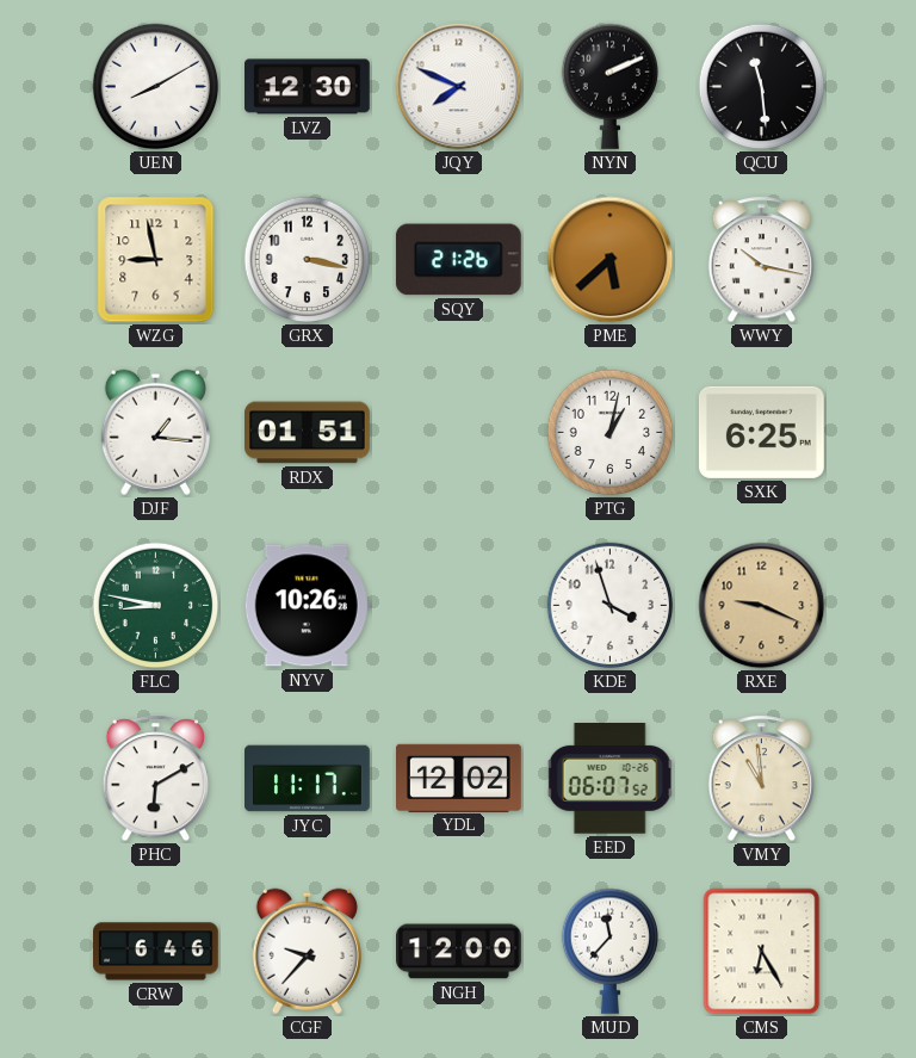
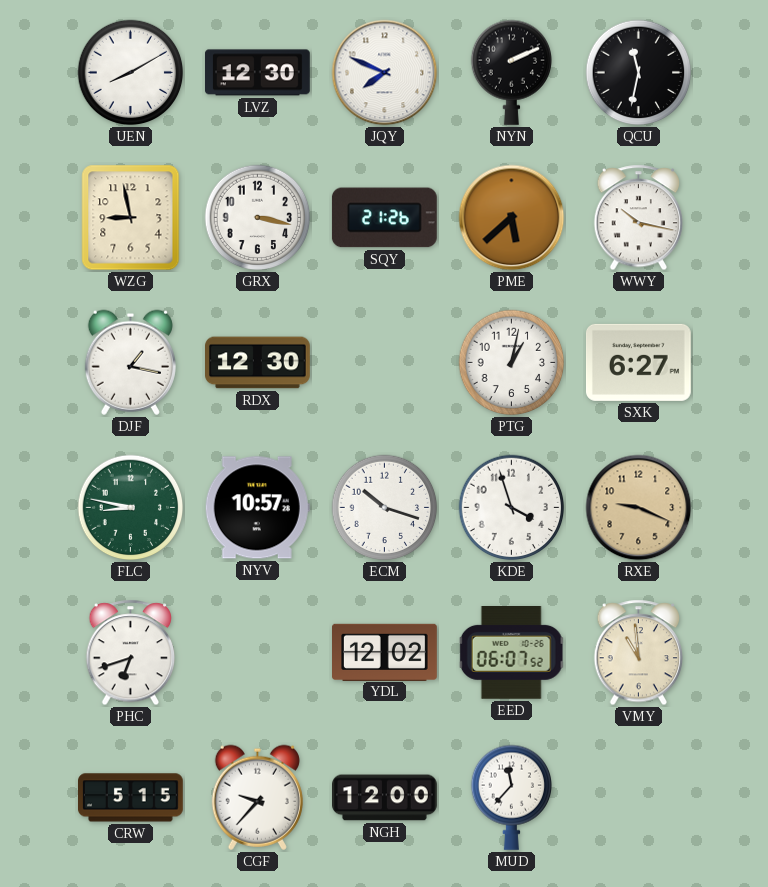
QCU: 11:29 -> 11:32
DJF: 1:16 -> 1:17
RDX: 01:51 -> 12:30
SXK: 6:25 -> 6:27
NYV: 10:26 -> 10:57
ECM: none -> 10:18
PHC: 6:10 -> 6:42
JYC: 11:17 -> none
CRW: 6:46 -> 5:15
CMS: 6:25 -> none
